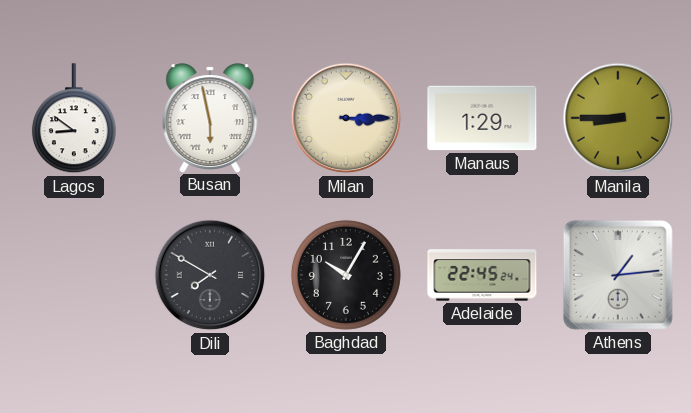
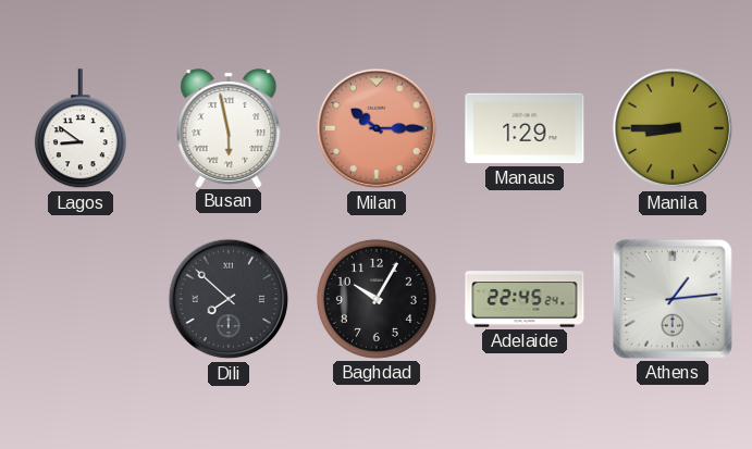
Milan: 3:15 -> 10:15
Milan dial: cream -> salmon
Dili: 7:50 -> 7:52
